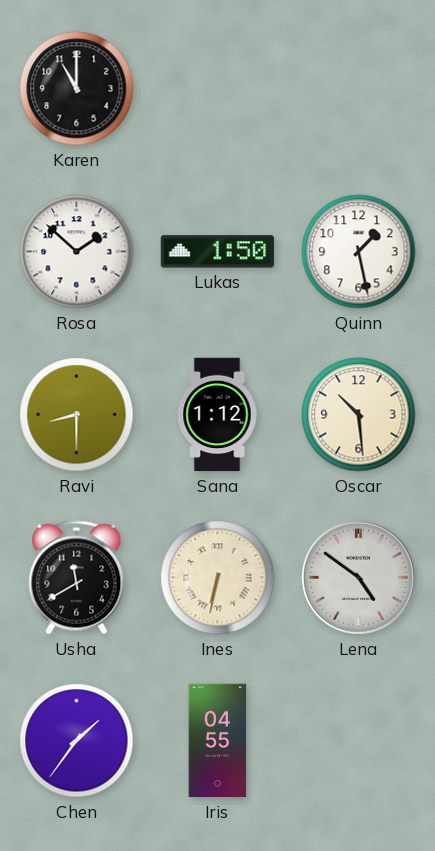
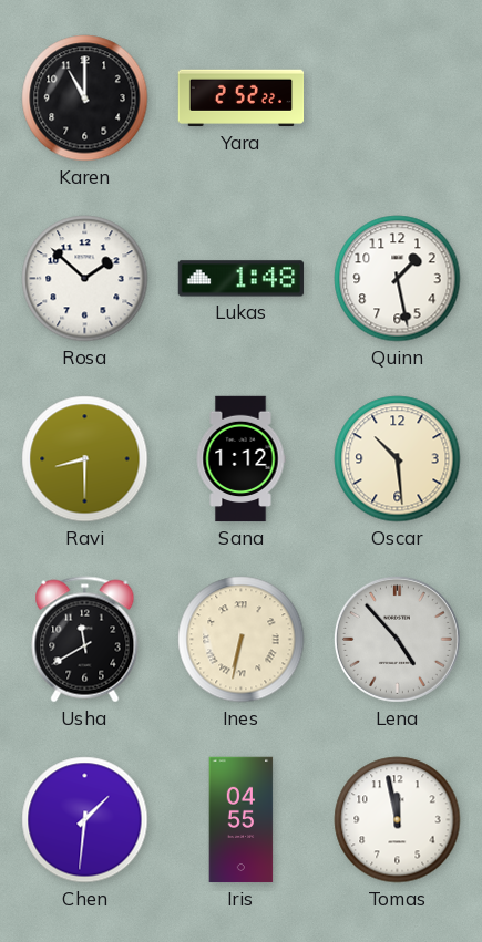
Yara: none -> 2:52
Lukas: 1:50 -> 1:48
Lena: 4:51 -> 4:53
Chen: 1:36 -> 1:31
Tomas: none -> 11:58
